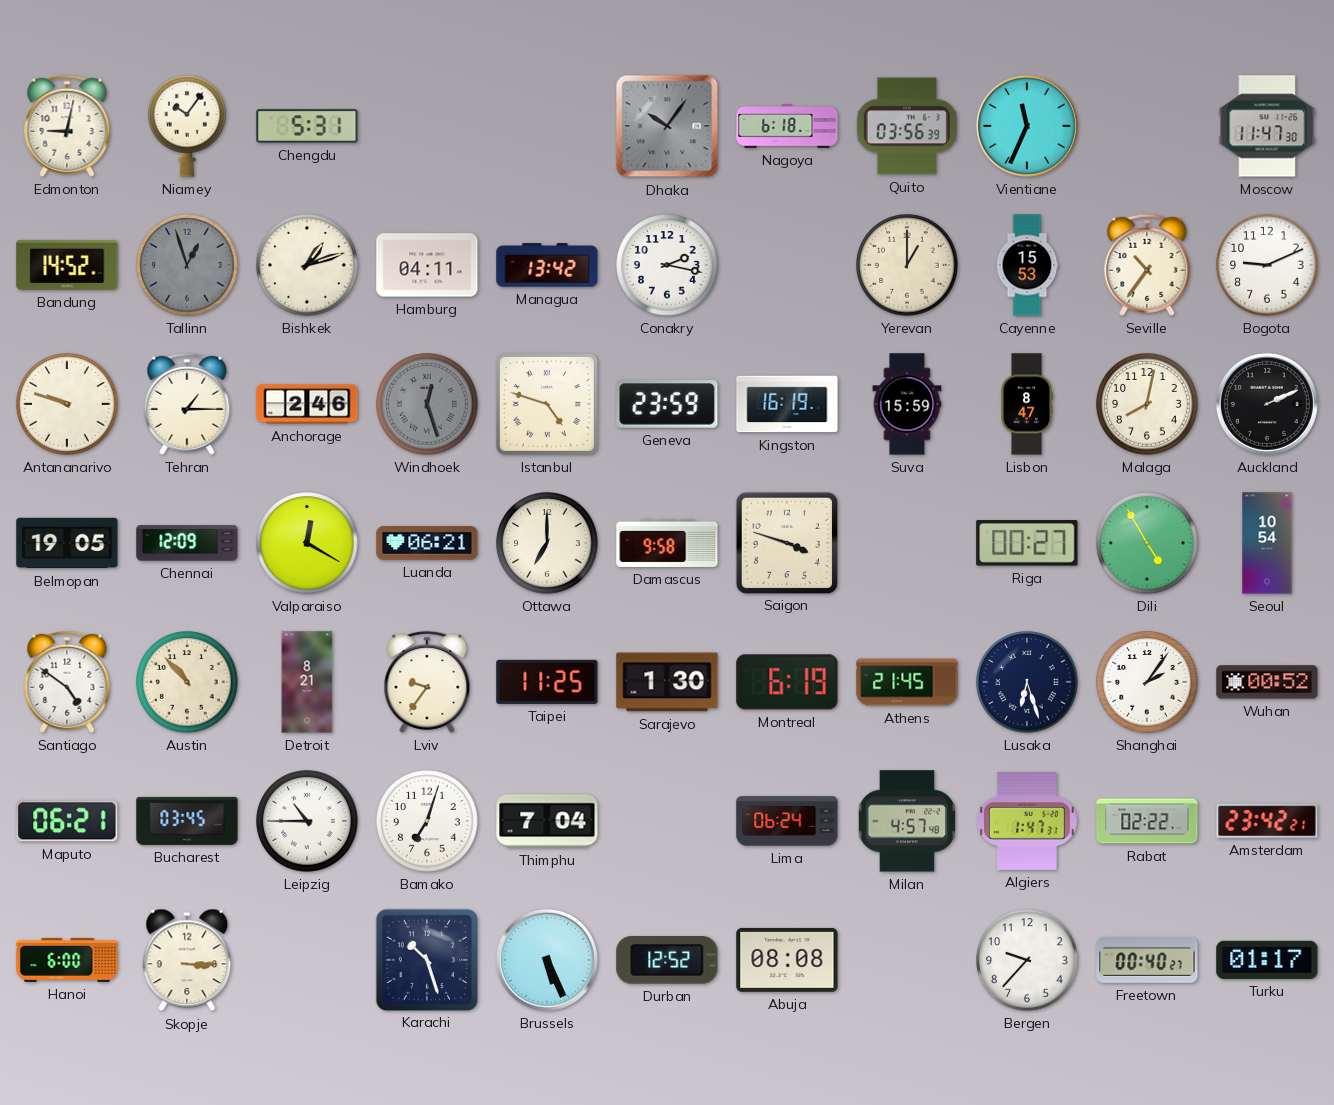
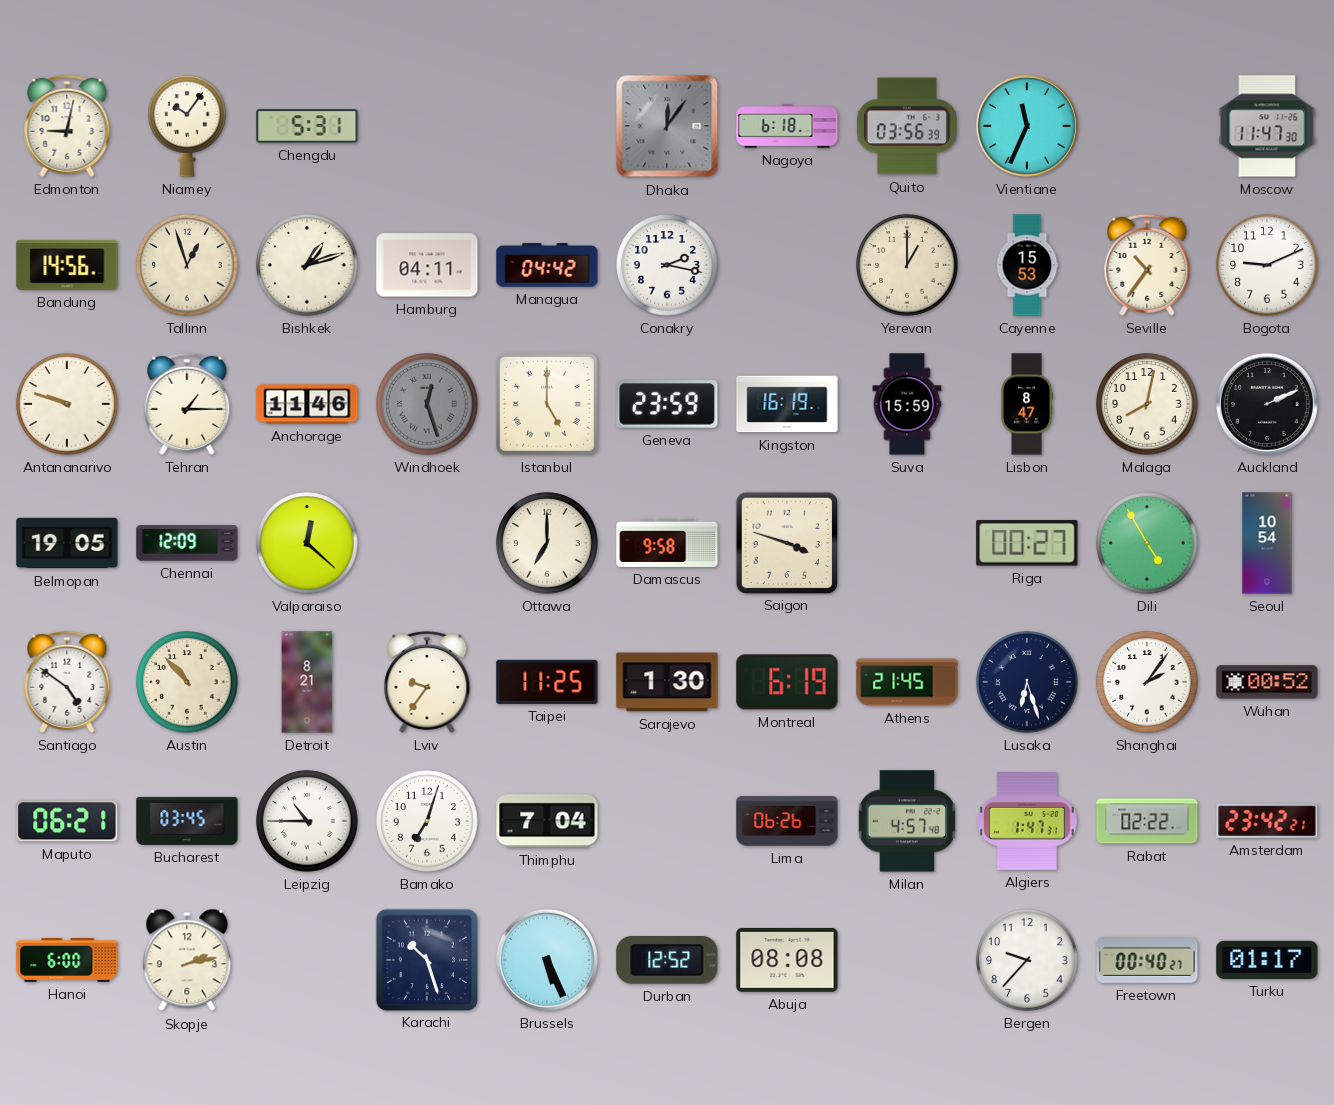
Dhaka: 10:06 -> 12:06
Bandung: 14:52 -> 14:56
Tallinn dial: grey -> cream
Managua: 13:42 -> 04:42
Anchorage: 2:46 -> 11:46
Istanbul: 4:48 -> 5:00
Valparaiso: 12:20 -> 12:22
Luanda: 06:21 -> none
Lima: 06:24 -> 06:26
Skopje: 3:15 -> 2:13
